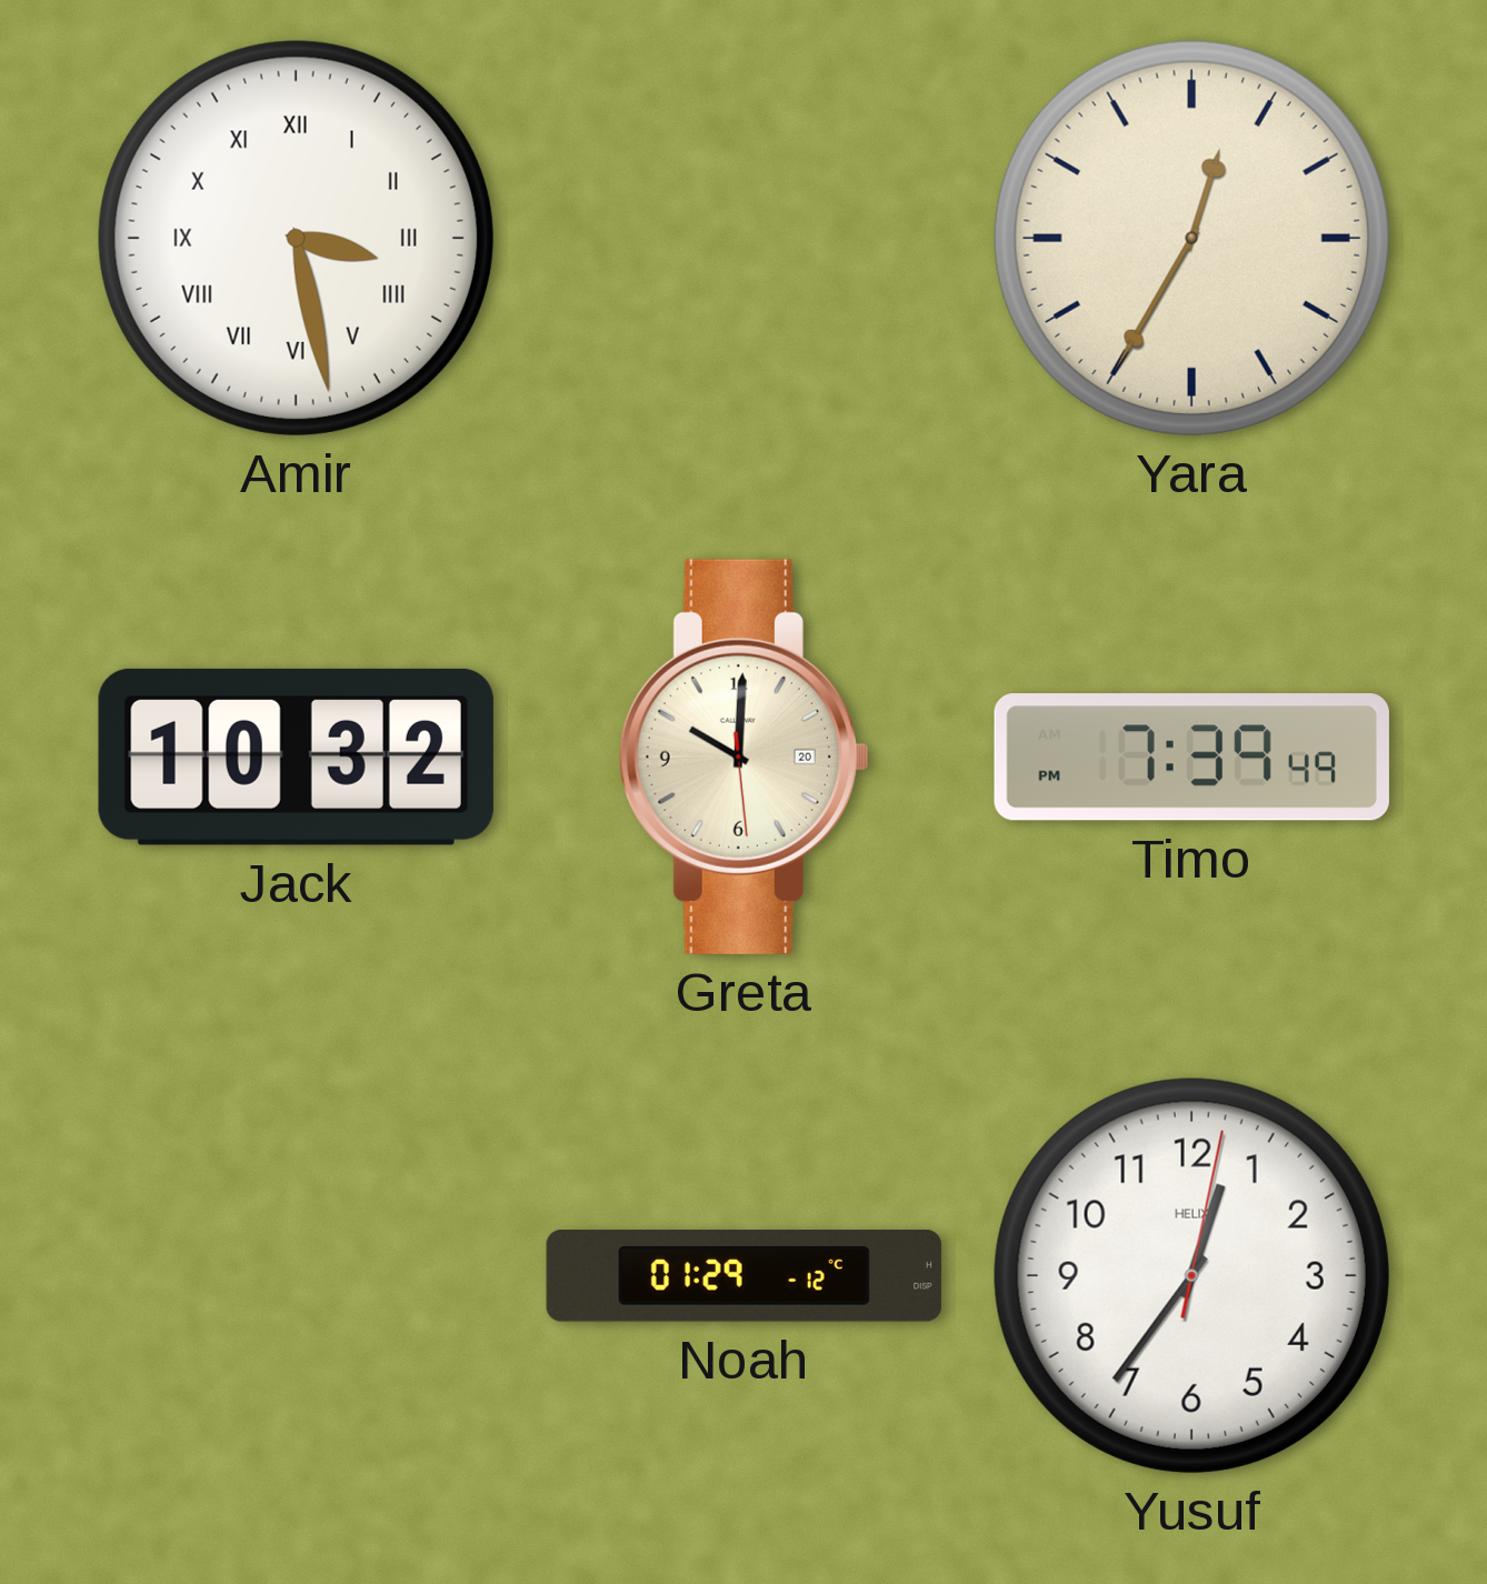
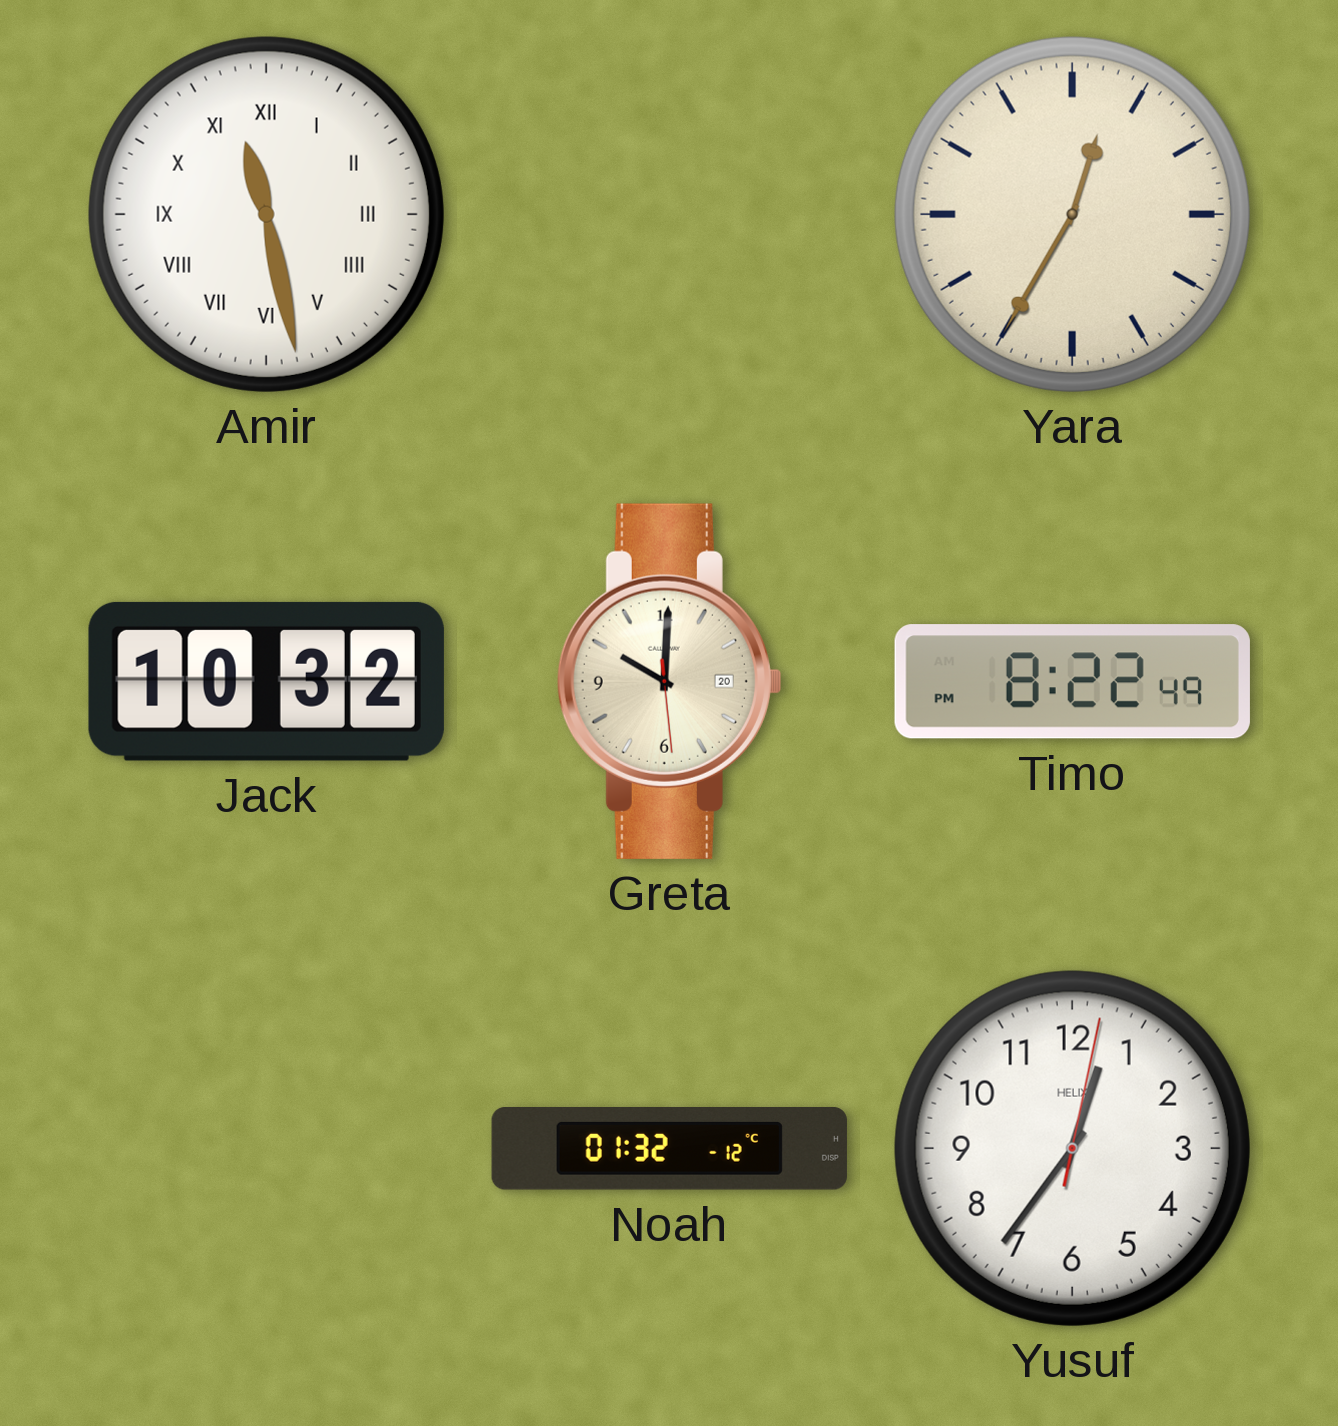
Amir: 3:28 -> 11:28
Timo: 7:39 -> 8:22
Noah: 01:29 -> 01:32
